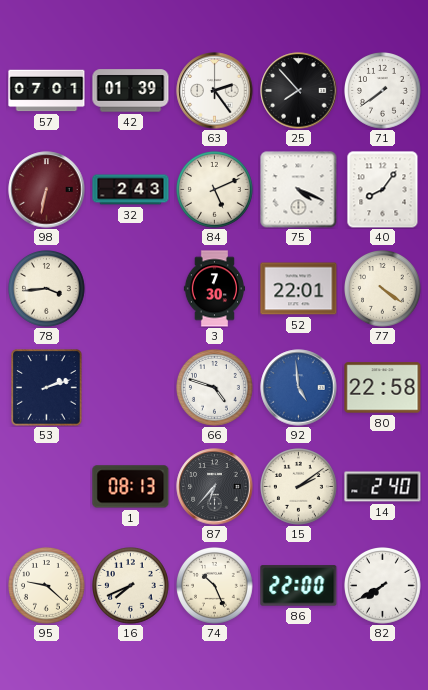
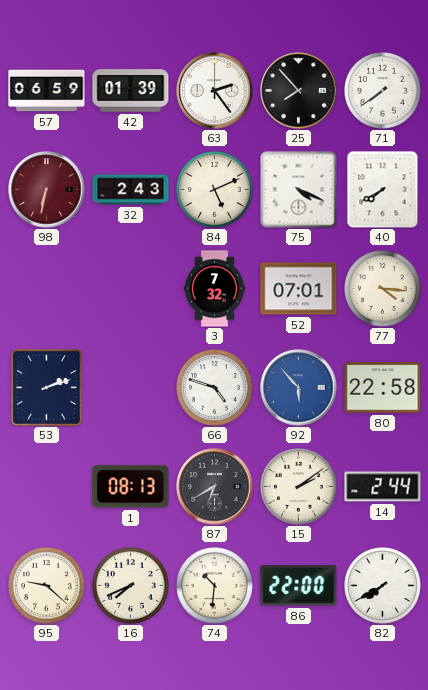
57: 07:01 -> 06:59
40: 8:06 -> 7:40
78: 3:44 -> none
3: 7:30 -> 7:32
52: 22:01 -> 07:01
77: 4:21 -> 4:16
92: 4:59 -> 5:53
87: 6:37 -> 6:40
14: 2:40 -> 2:44
74: 10:26 -> 10:31
